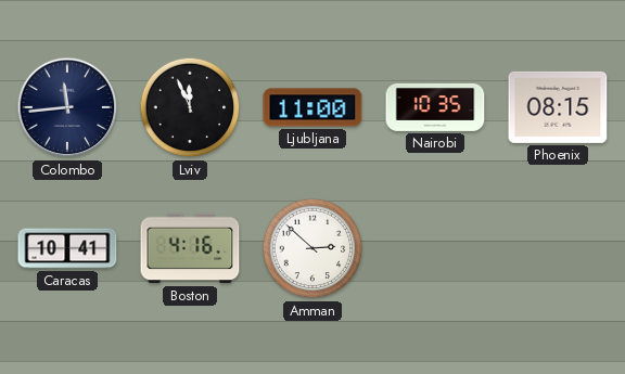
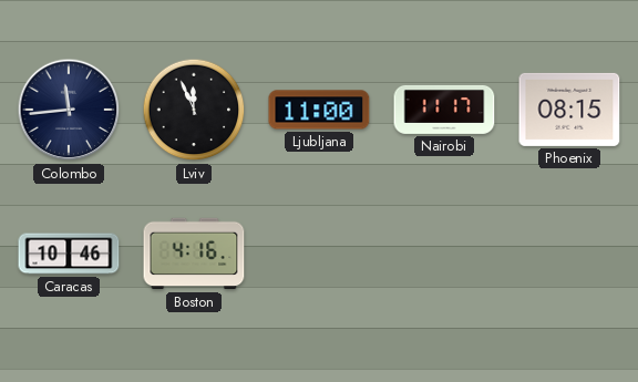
Nairobi: 10:35 -> 11:17
Caracas: 10:41 -> 10:46
Amman: 2:52 -> none
